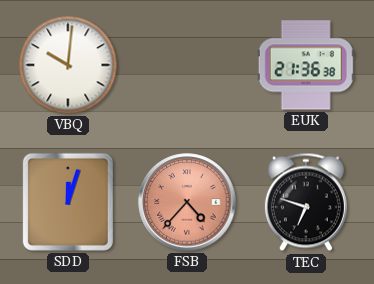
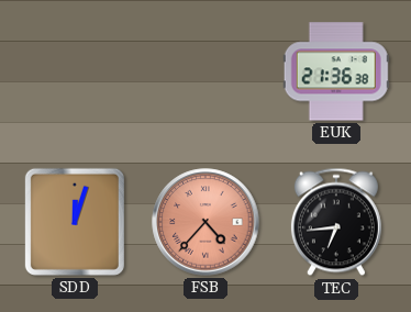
VBQ: 10:01 -> none
TEC: 6:48 -> 6:44
